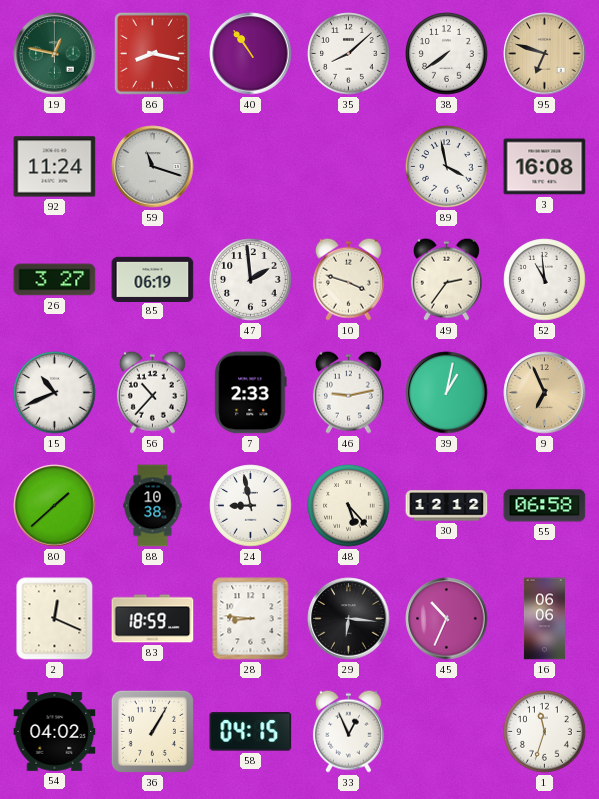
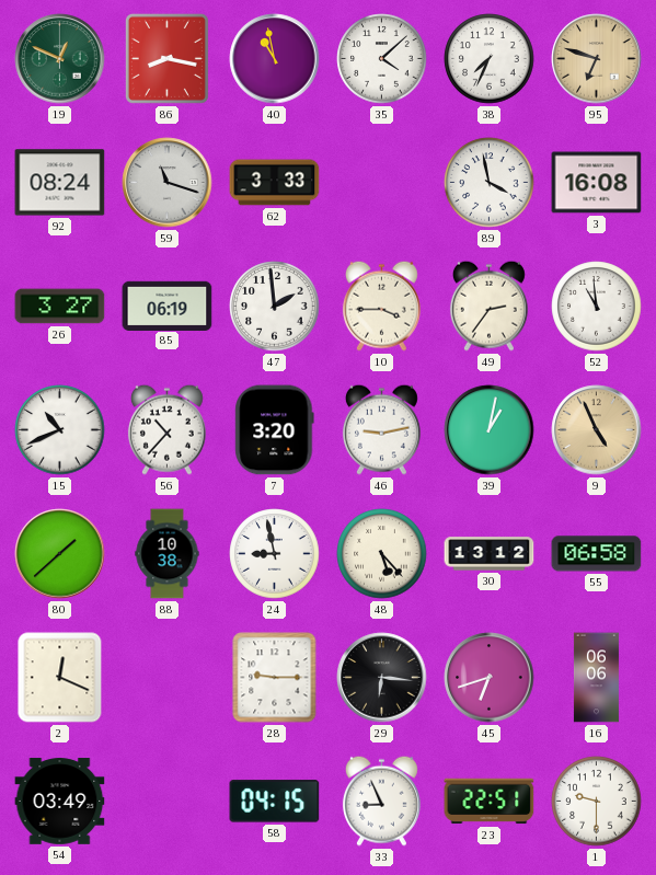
19: 12:47 -> 12:49
40: 10:54 -> 10:58
35: 8:08 -> 4:08
38: 7:39 -> 7:34
92: 11:24 -> 08:24
62: none -> 3:33
10: 3:48 -> 3:45
7: 2:33 -> 3:20
9: 6:56 -> 4:56
30: 12:12 -> 13:12
83: 18:59 -> none
28: 8:46 -> 9:15
45: 10:34 -> 6:42
54: 04:02 -> 03:49
36: 1:05 -> none
33: 12:56 -> 8:56
23: none -> 22:51
1: 11:33 -> 9:30
